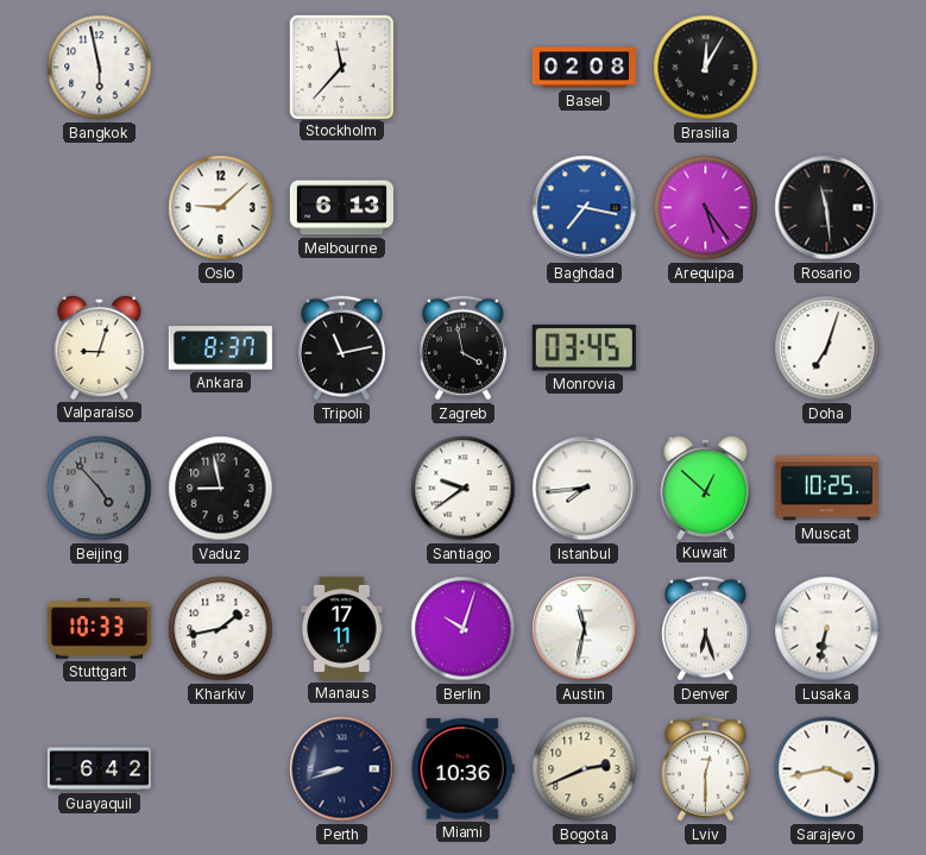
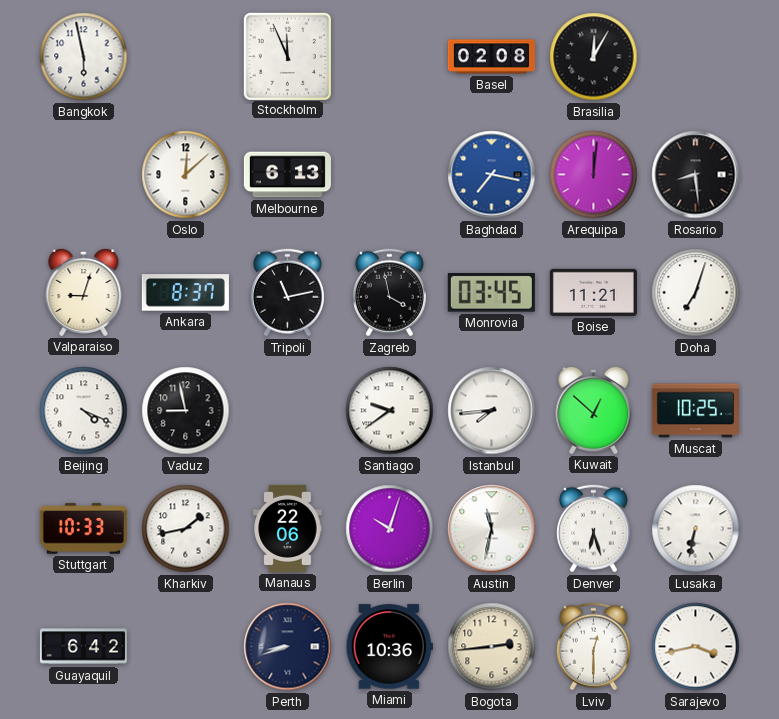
Stockholm: 11:37 -> 11:56
Oslo: 9:08 -> 12:08
Arequipa: 5:24 -> 12:01
Rosario: 11:29 -> 8:29
Boise: none -> 11:21
Beijing: 4:53 -> 4:19
Beijing dial: grey -> white
Manaus: 17:11 -> 22:06
Bogota: 2:41 -> 2:44
